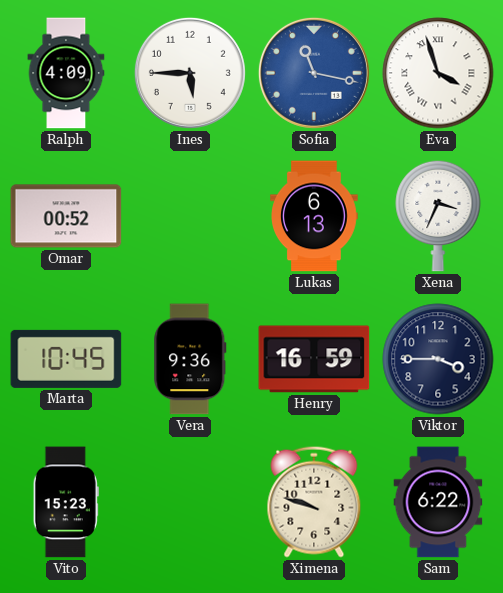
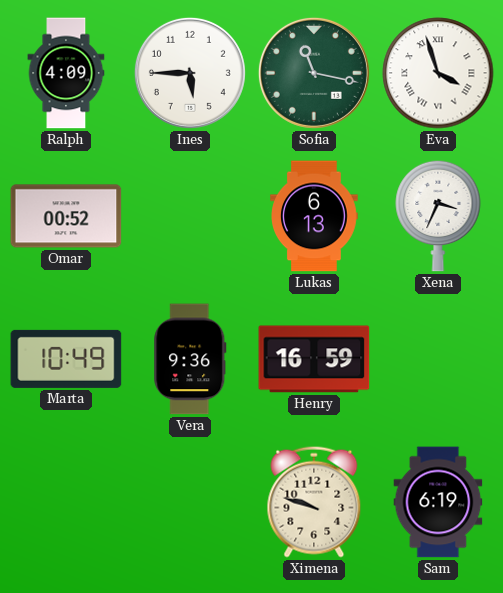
Sofia dial: blue -> green
Marta: 10:45 -> 10:49
Viktor: 3:45 -> none
Vito: 15:23 -> none
Sam: 6:22 -> 6:19
